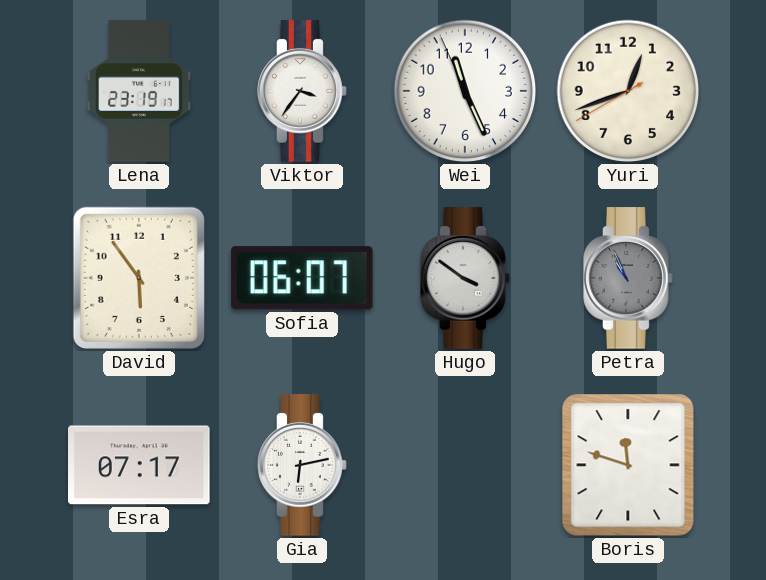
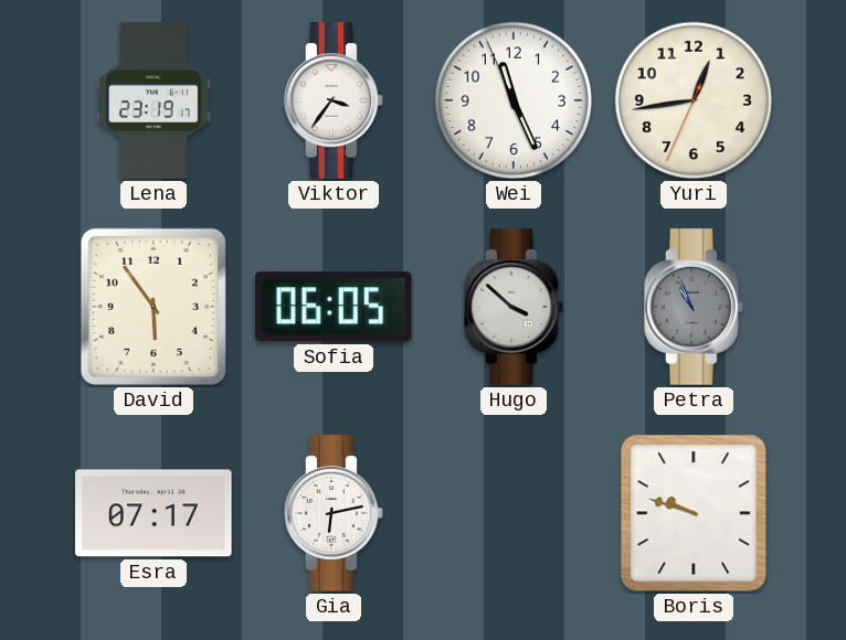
Yuri: 12:41 -> 12:43
Sofia: 06:07 -> 06:05
Hugo: 3:51 -> 3:52
Boris: 11:48 -> 9:48
